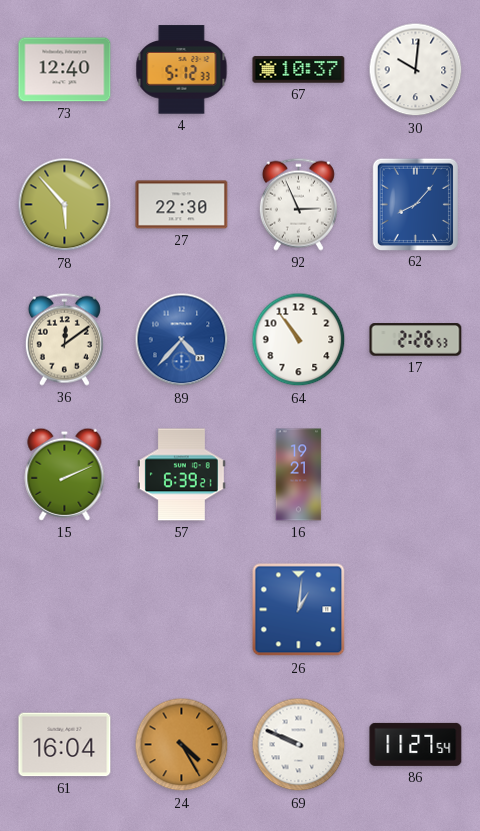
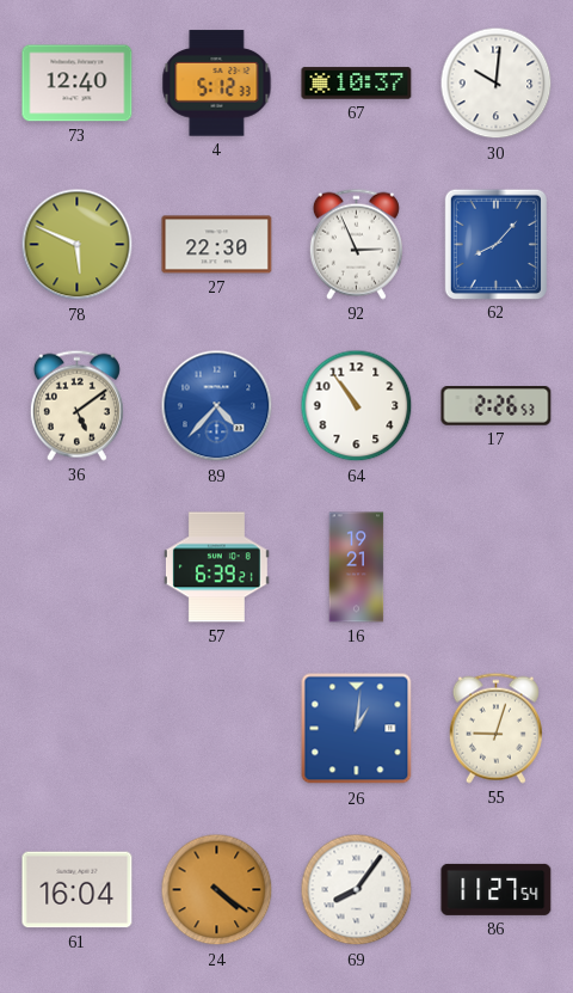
78: 5:53 -> 5:49
36: 12:09 -> 5:09
15: 2:11 -> none
55: none -> 9:03
24: 4:25 -> 4:21
69: 9:49 -> 8:06
